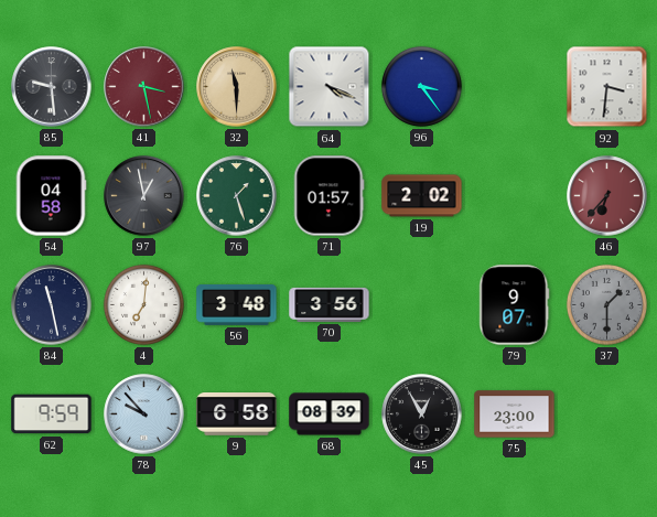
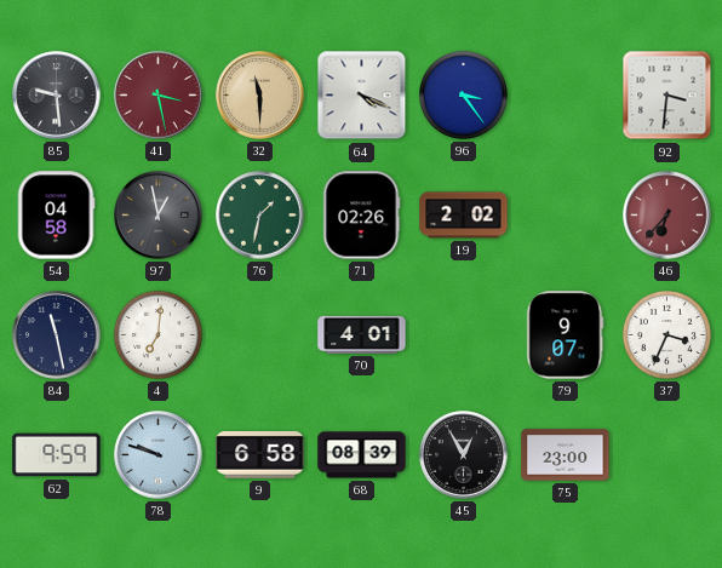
76: 1:27 -> 1:32
71: 01:57 -> 02:26
56: 3:48 -> none
70: 3:56 -> 4:01
37: 1:30 -> 3:34
37 dial: grey -> white
78: 9:53 -> 9:48
